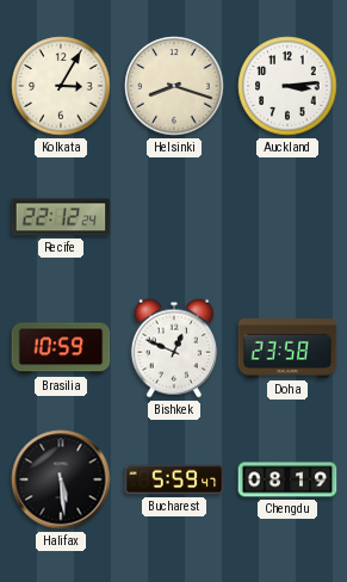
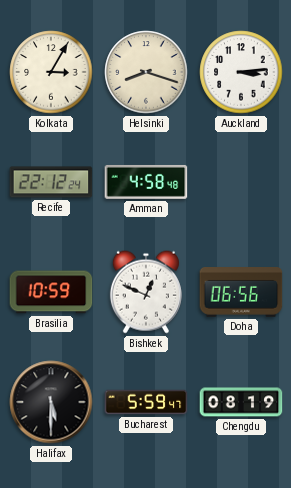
Amman: none -> 4:58
Doha: 23:58 -> 06:56
Halifax: 5:29 -> 5:30
